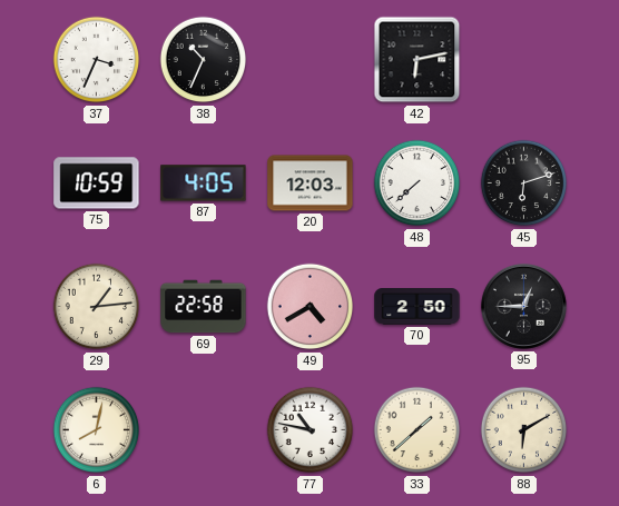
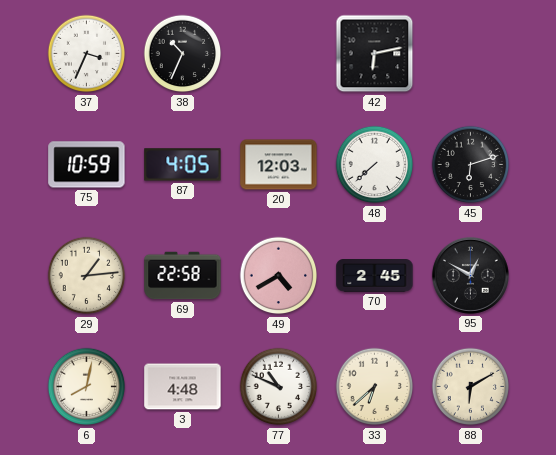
70: 2:50 -> 2:45
95: 12:45 -> 12:50
3: none -> 4:48
77: 10:47 -> 10:49
33: 1:38 -> 6:38
